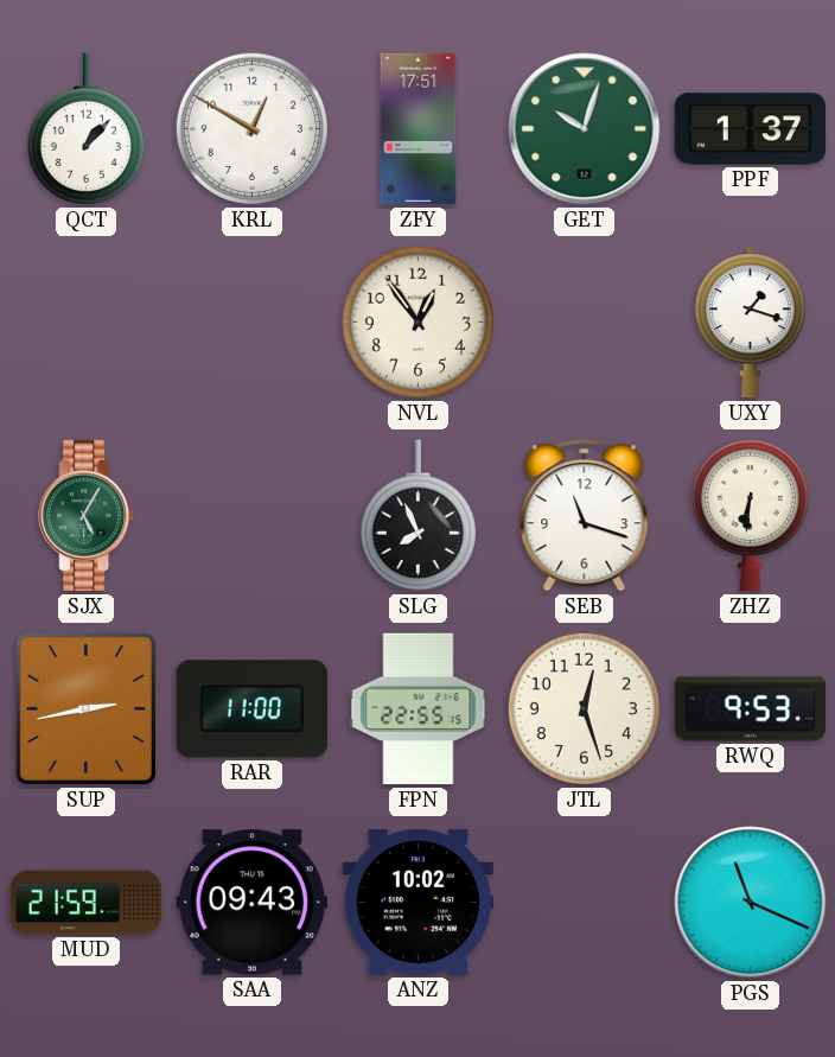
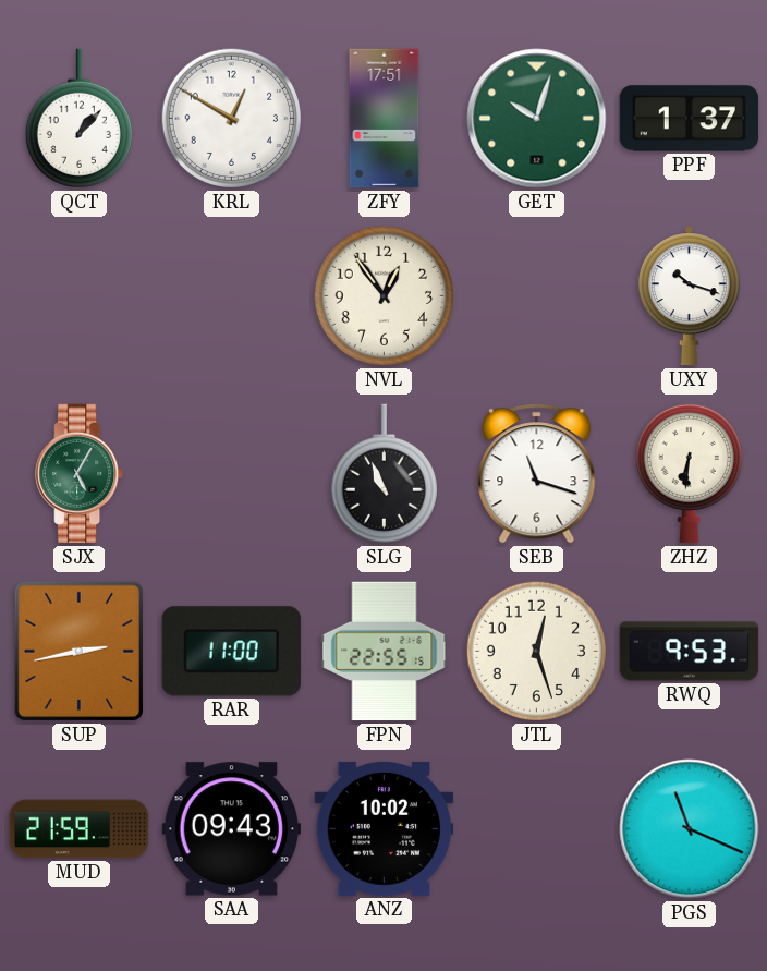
UXY: 1:18 -> 10:18
SLG: 7:56 -> 10:56
